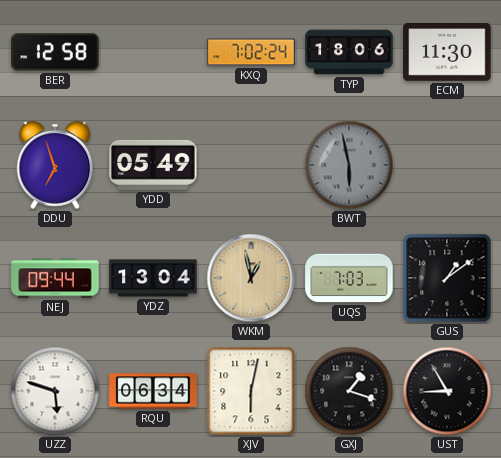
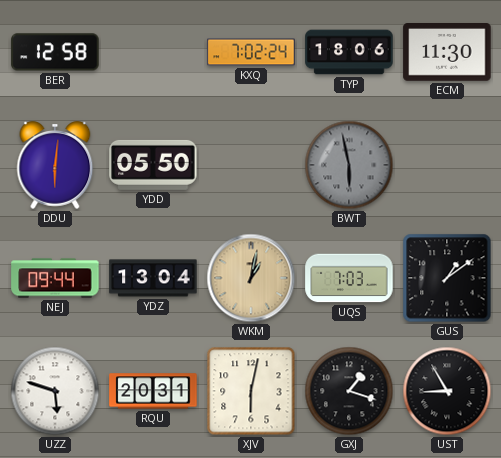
DDU: 6:57 -> 6:01
YDD: 05:49 -> 05:50
WKM: 12:58 -> 1:02
RQU: 06:34 -> 20:31
